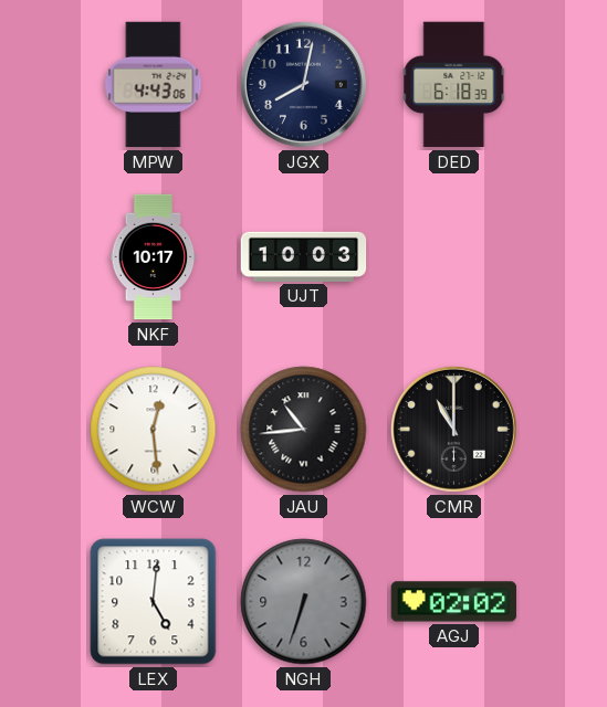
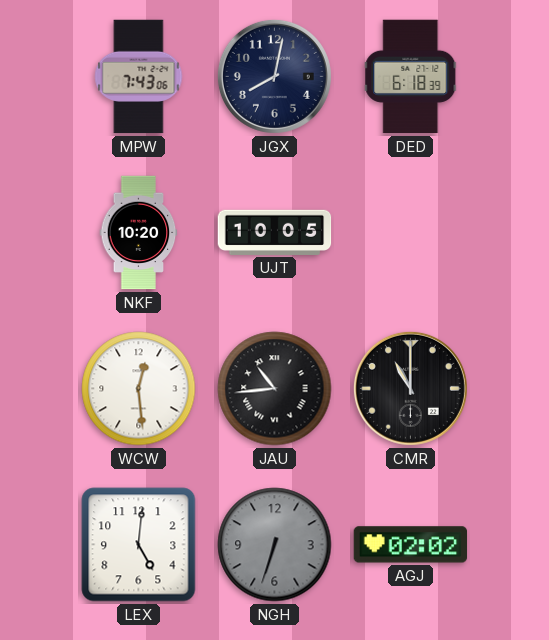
MPW: 4:43 -> 7:43
NKF: 10:17 -> 10:20
UJT: 10:03 -> 10:05
